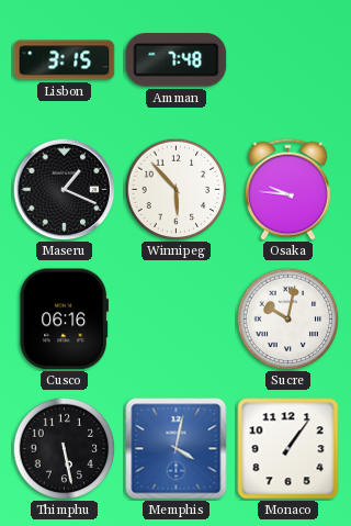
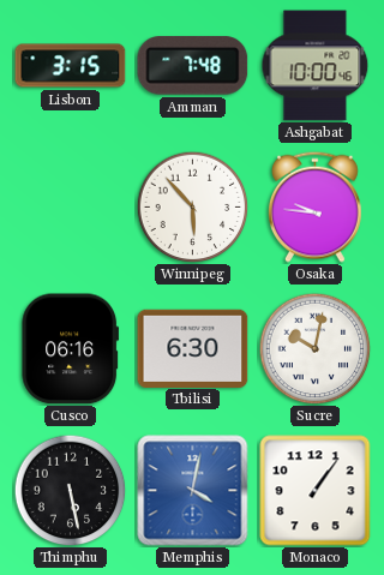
Ashgabat: none -> 10:00
Maseru: 1:19 -> none
Tbilisi: none -> 6:30
